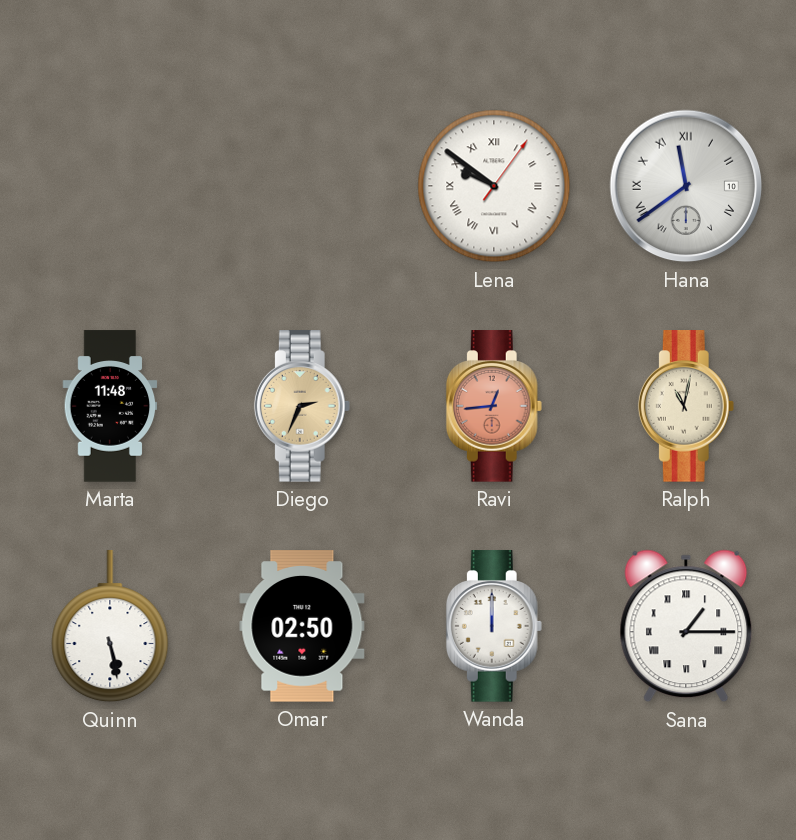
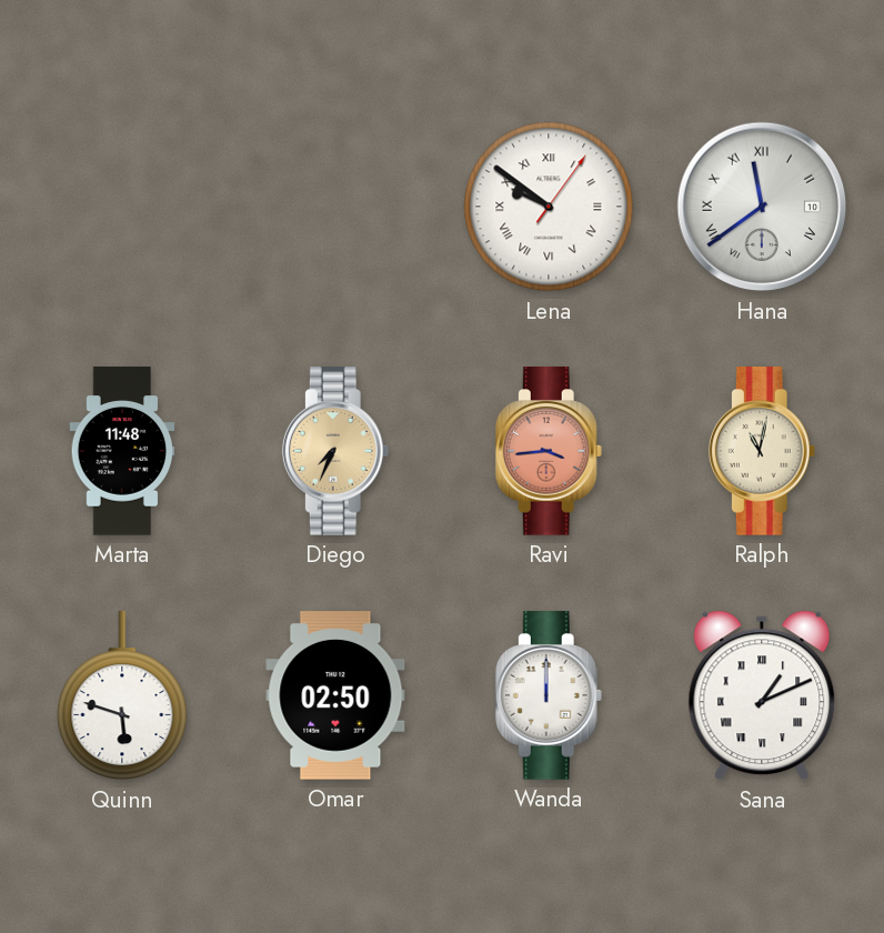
Diego: 2:34 -> 7:34
Ravi: 12:44 -> 3:44
Quinn: 5:28 -> 5:48
Sana: 1:15 -> 1:11
